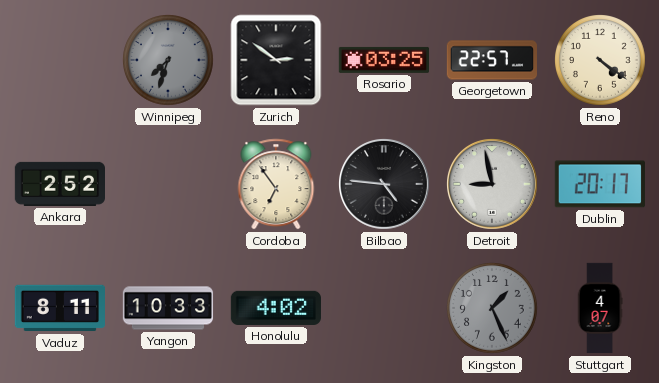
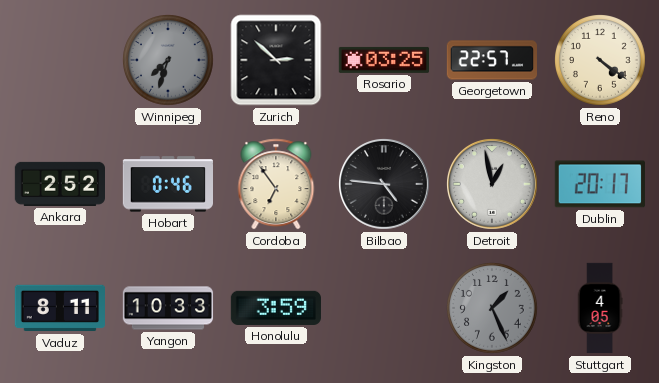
Zurich: 2:51 -> 2:52
Hobart: none -> 0:46
Detroit: 8:58 -> 12:58
Honolulu: 4:02 -> 3:59
Stuttgart: 4:07 -> 4:05
